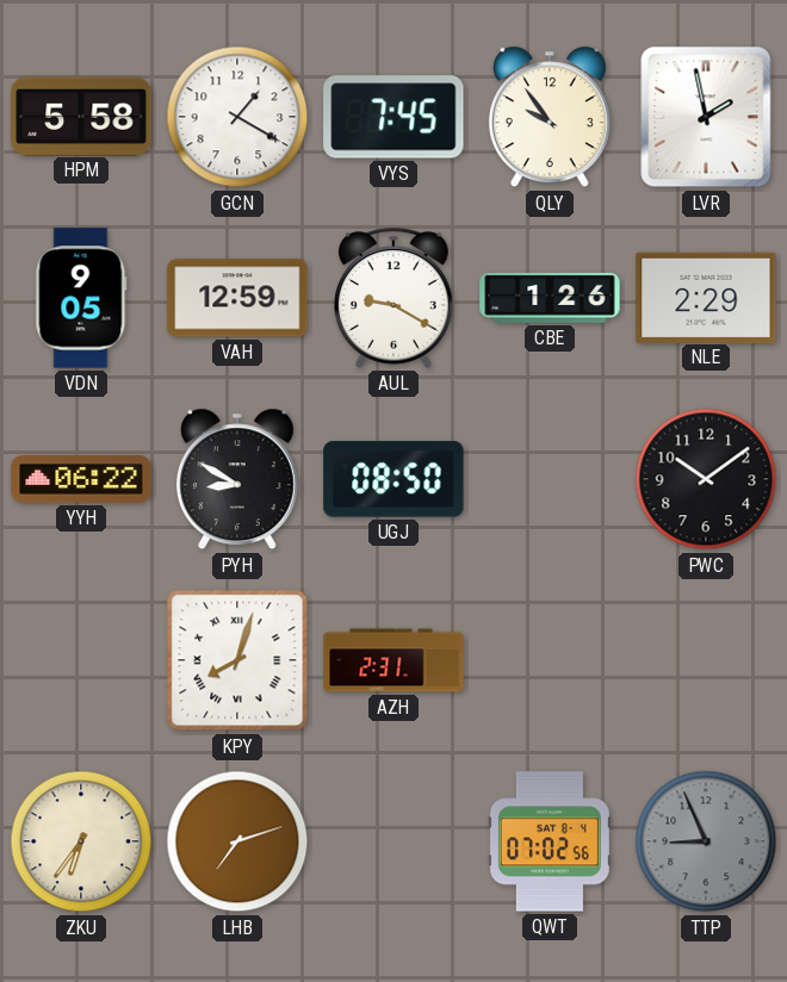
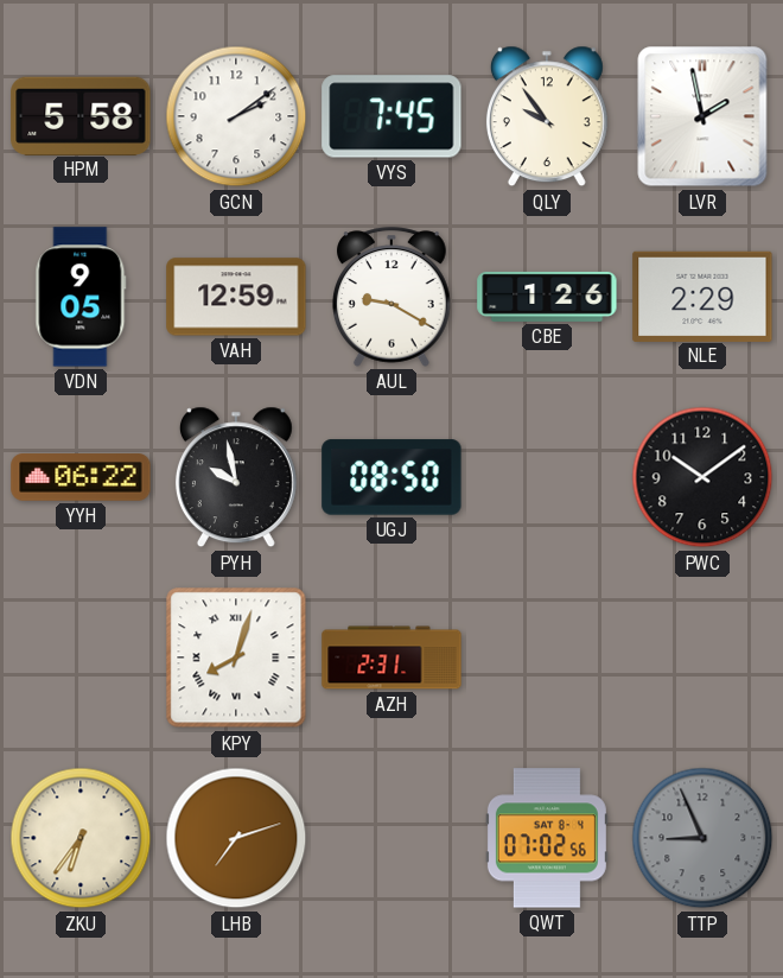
GCN: 1:20 -> 2:09
PYH: 8:50 -> 9:58
